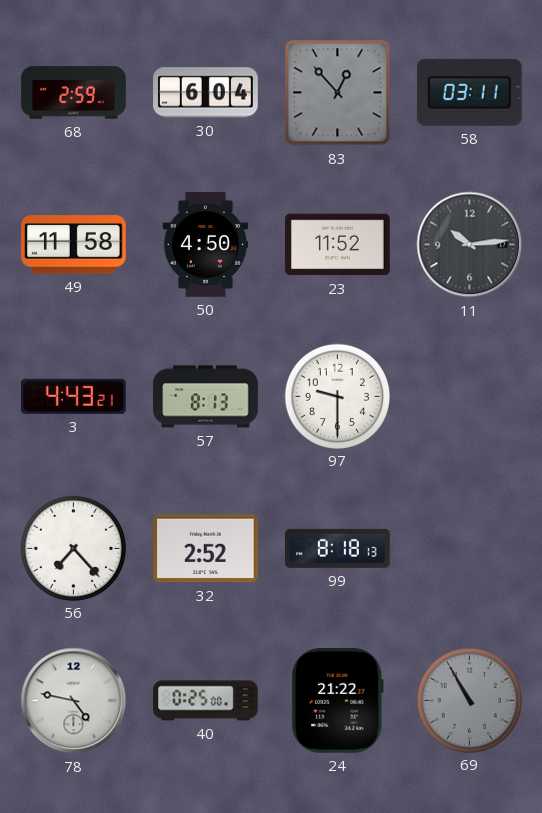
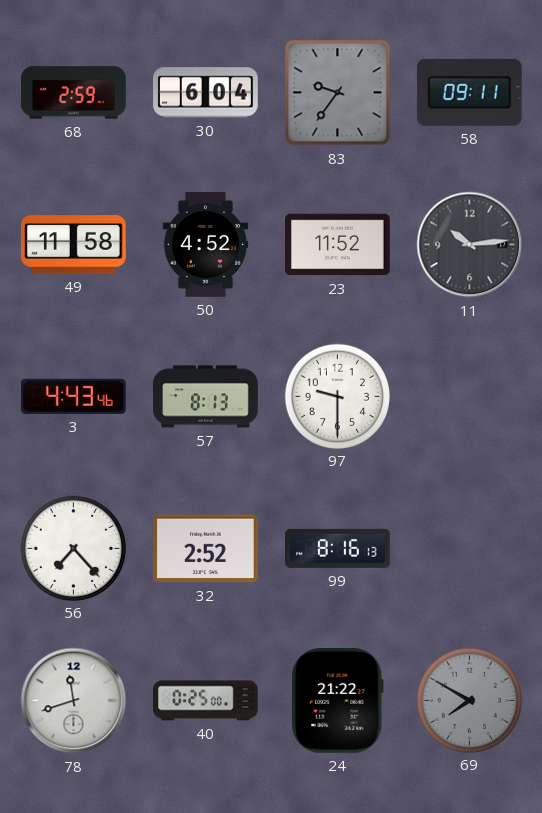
83: 12:53 -> 9:36
58: 03:11 -> 09:11
50: 4:50 -> 4:52
3: 4:43:21 -> 4:43:46
99: 8:18 -> 8:16
78: 4:47 -> 11:42
69: 10:55 -> 7:50
